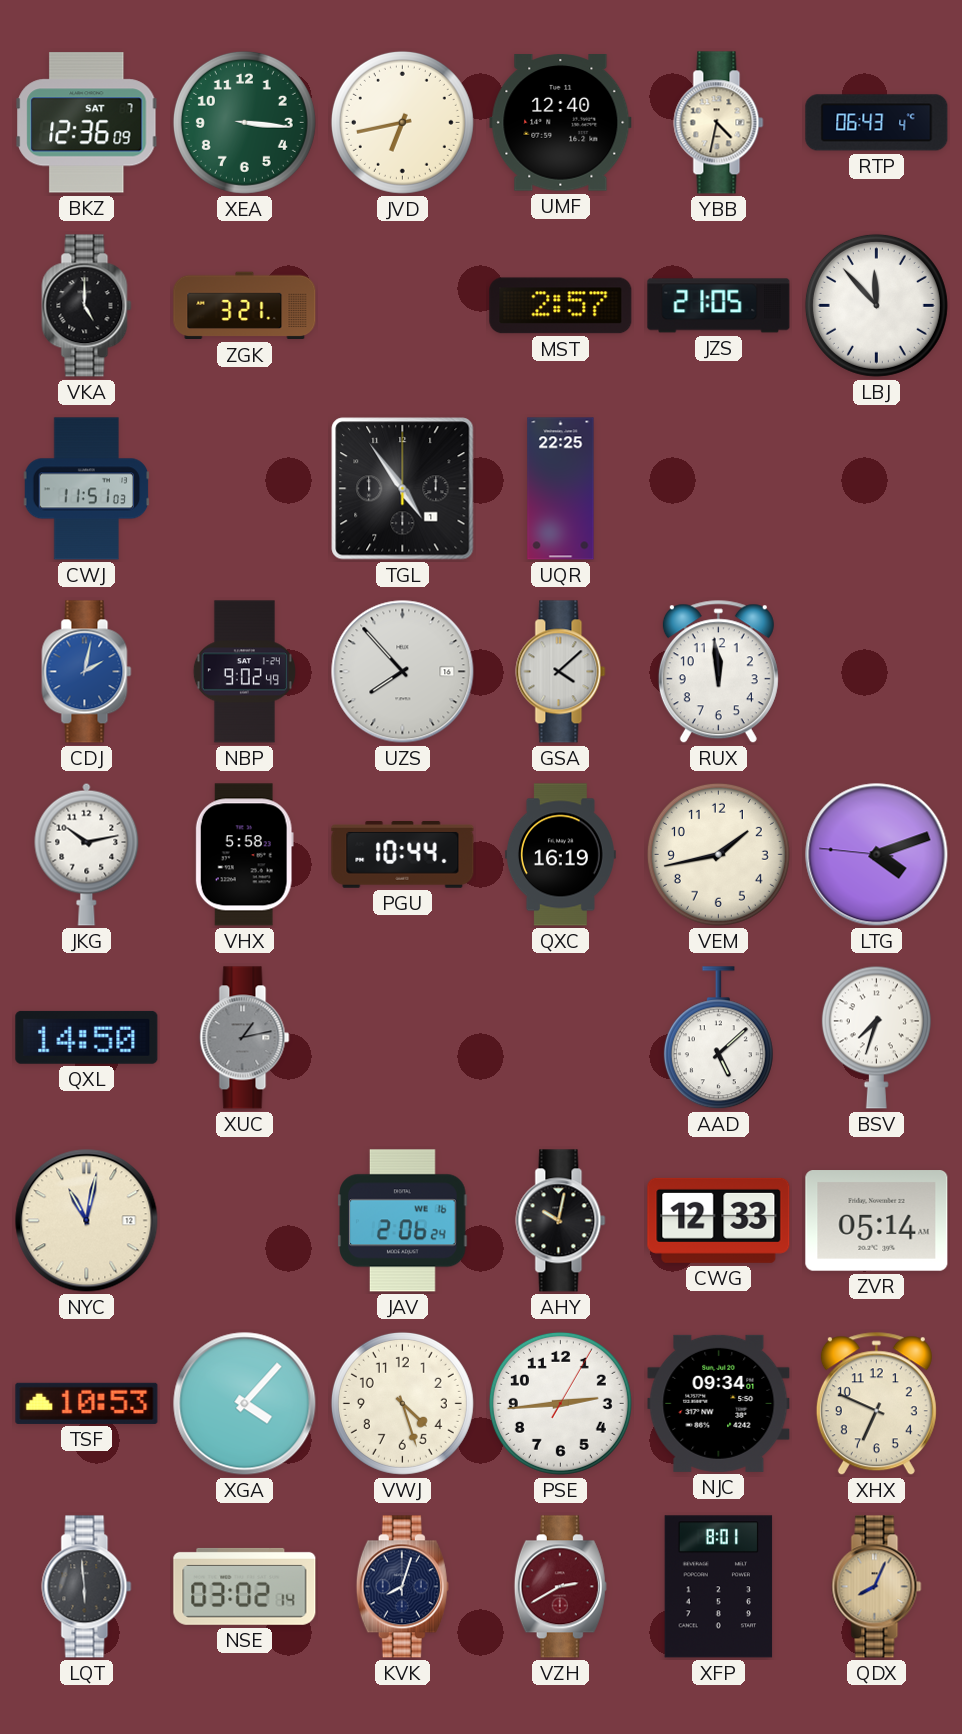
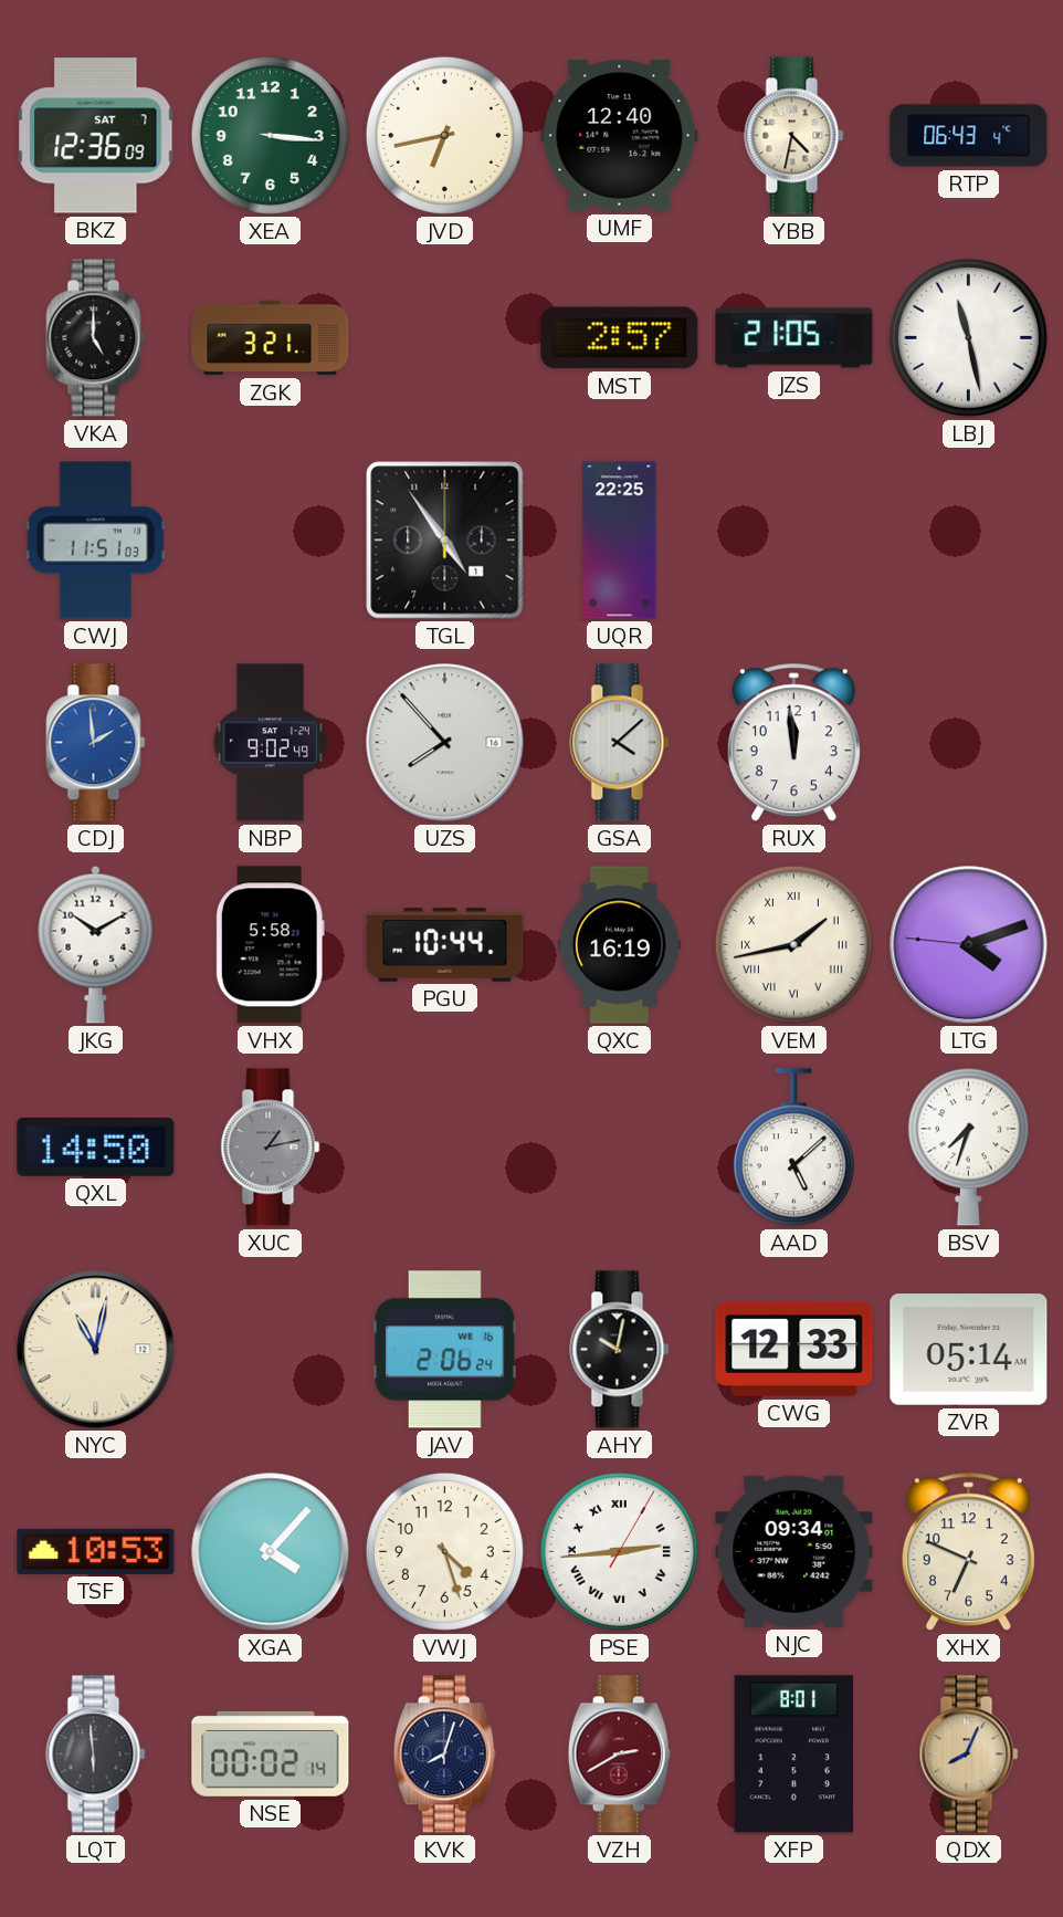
LBJ: 11:53 -> 11:28
CDJ: 2:02 -> 1:59
JKG: 10:13 -> 10:10
VEM numerals: Arabic -> Roman
PSE numerals: Arabic -> Roman
NSE: 03:02 -> 00:02
